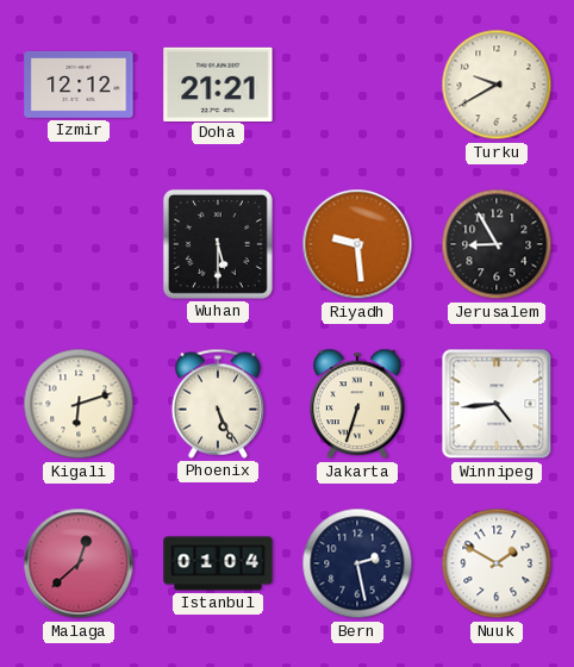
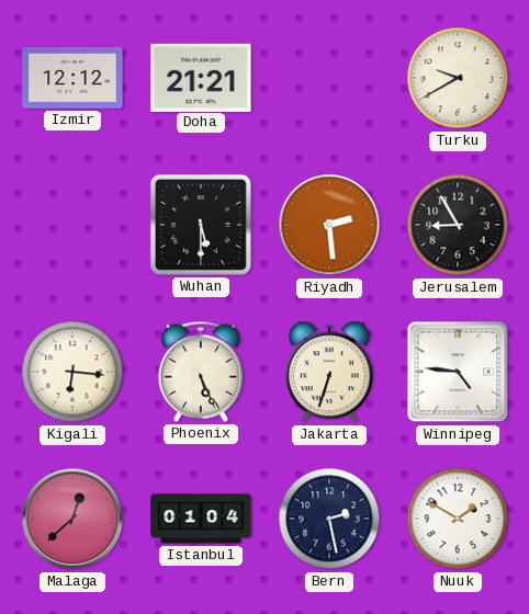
Riyadh: 9:29 -> 2:29
Kigali: 6:12 -> 6:16
Winnipeg: 4:44 -> 4:46
